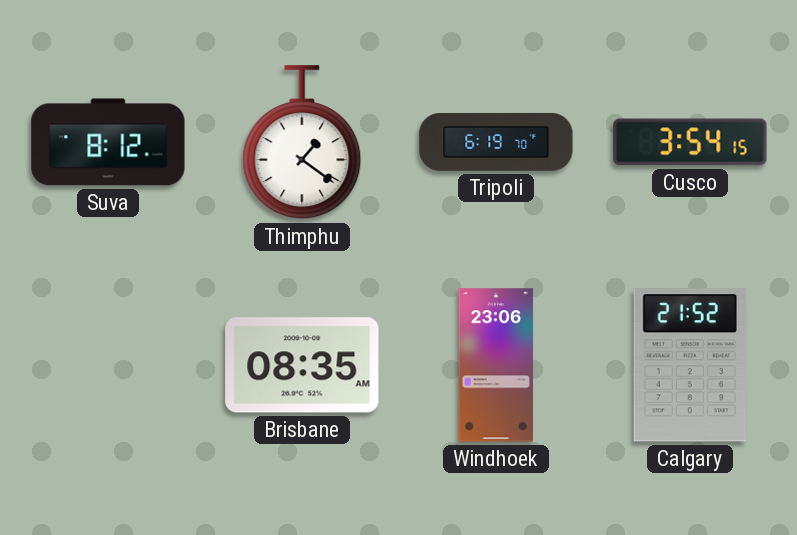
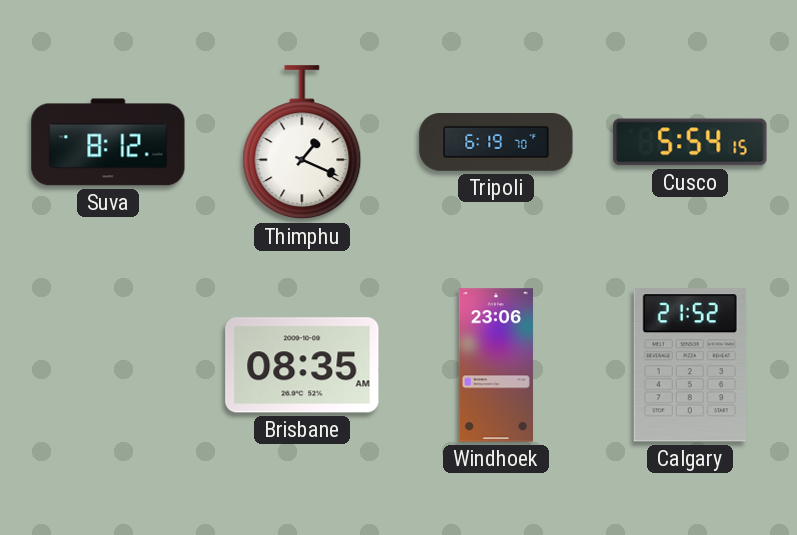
Thimphu: 1:21 -> 1:19
Cusco: 3:54 -> 5:54
